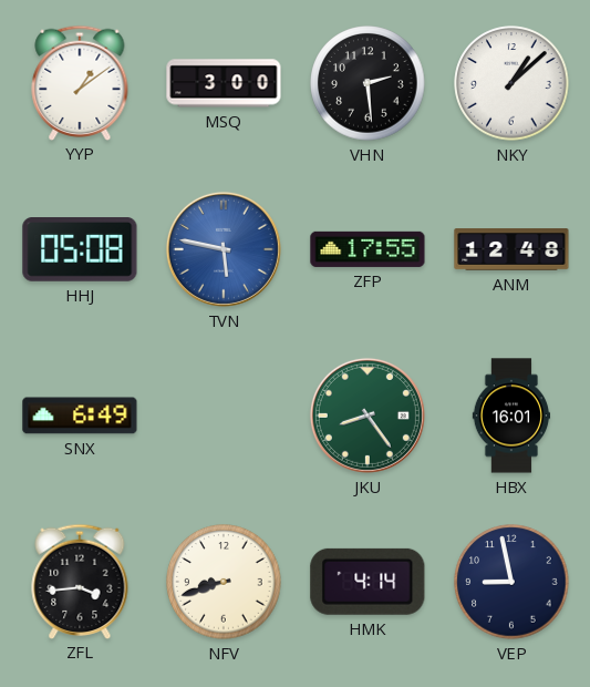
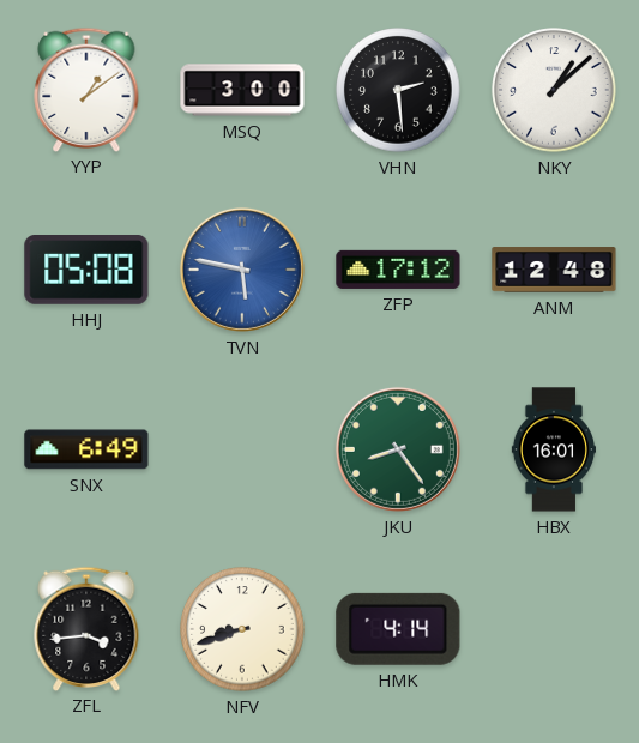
ZFP: 17:55 -> 17:12
VEP: 8:58 -> none
